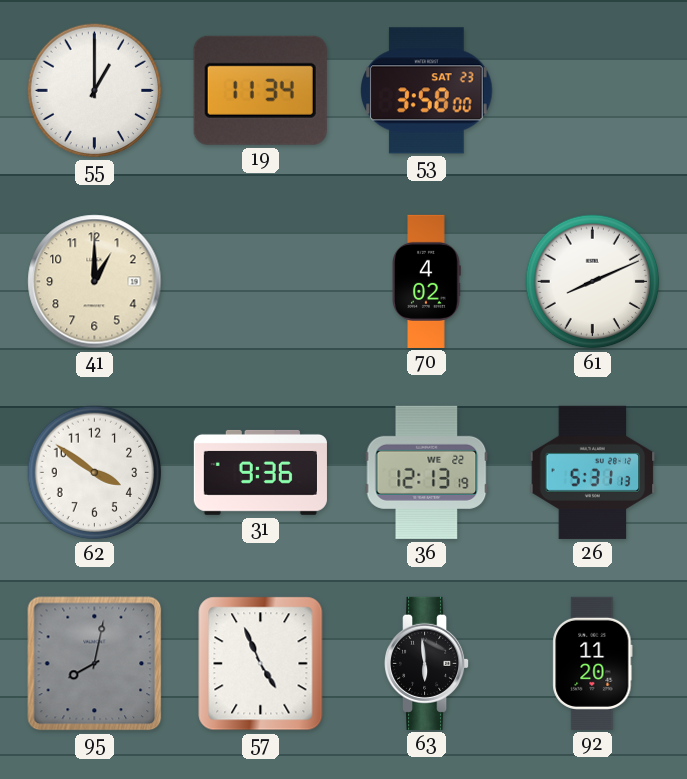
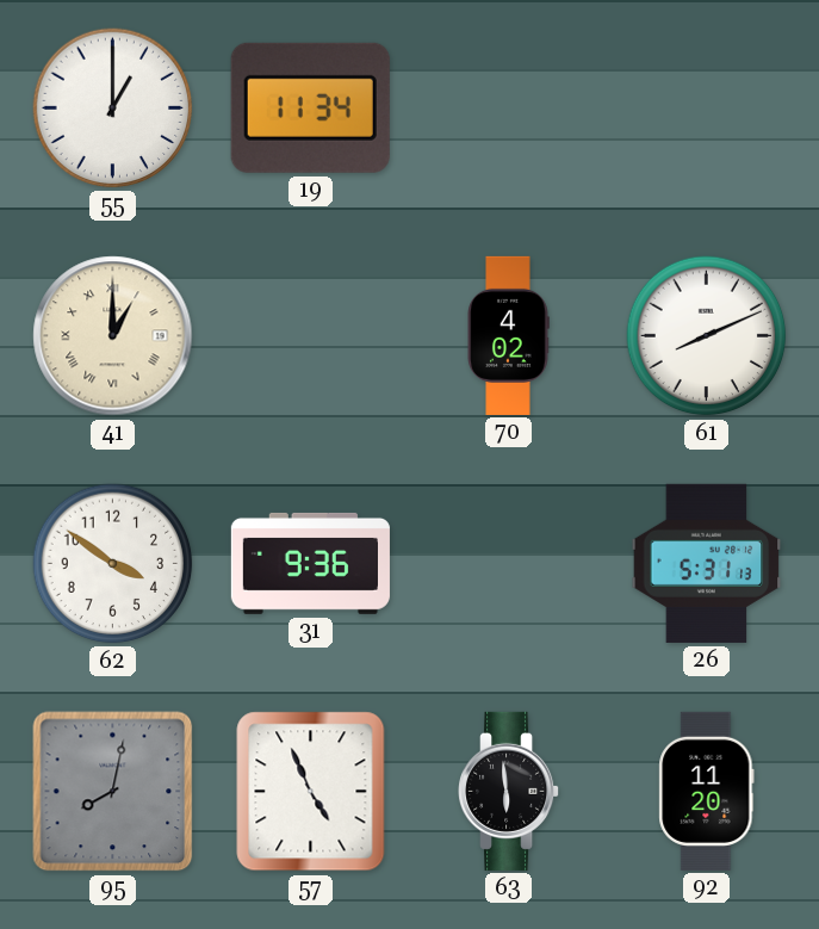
53: 3:58 -> none
41 numerals: Arabic -> Roman
36: 12:13 -> none
